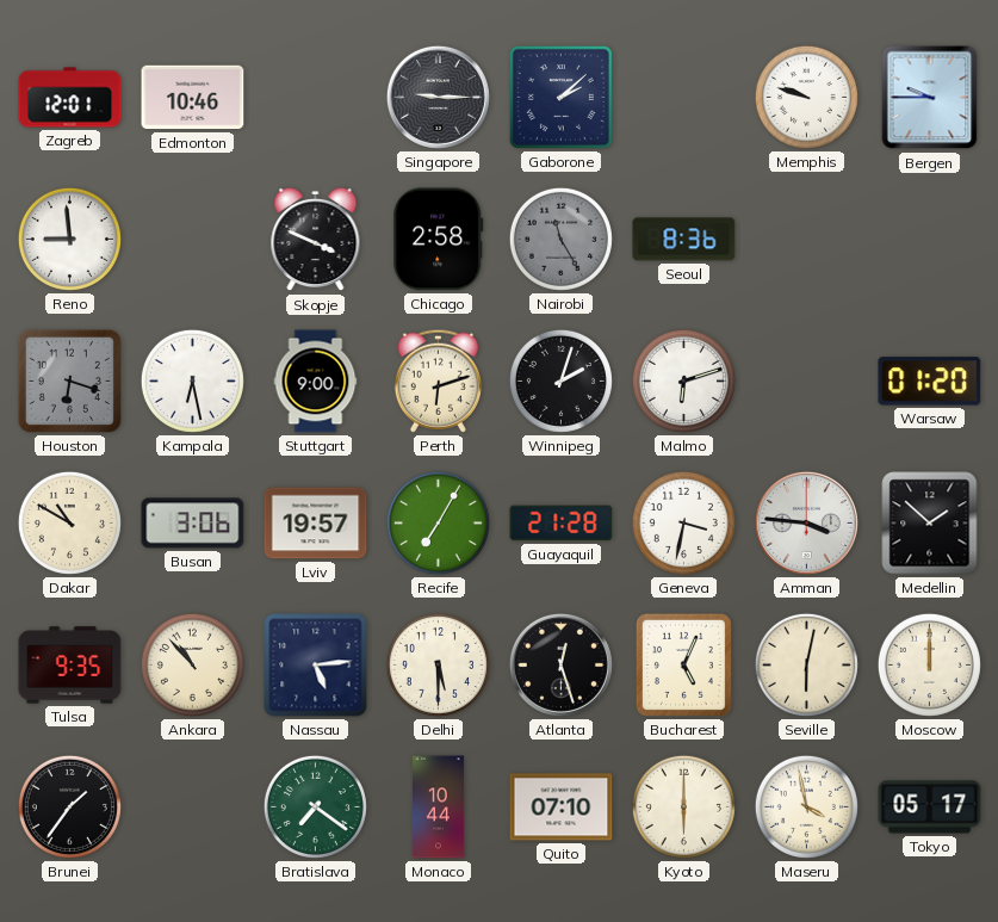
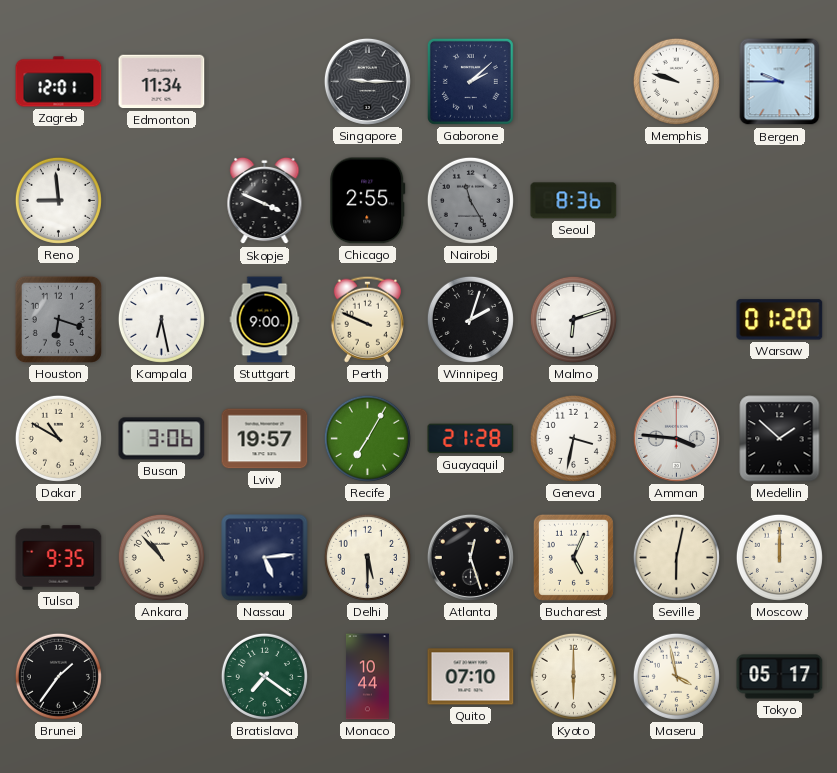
Edmonton: 10:46 -> 11:34
Chicago: 2:58 -> 2:55
Perth: 6:12 -> 9:49
